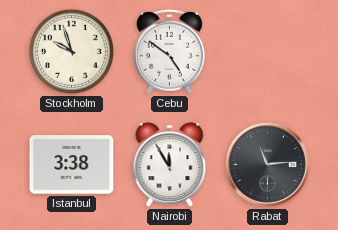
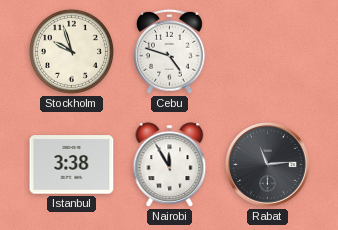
Cebu: 4:51 -> 4:48
